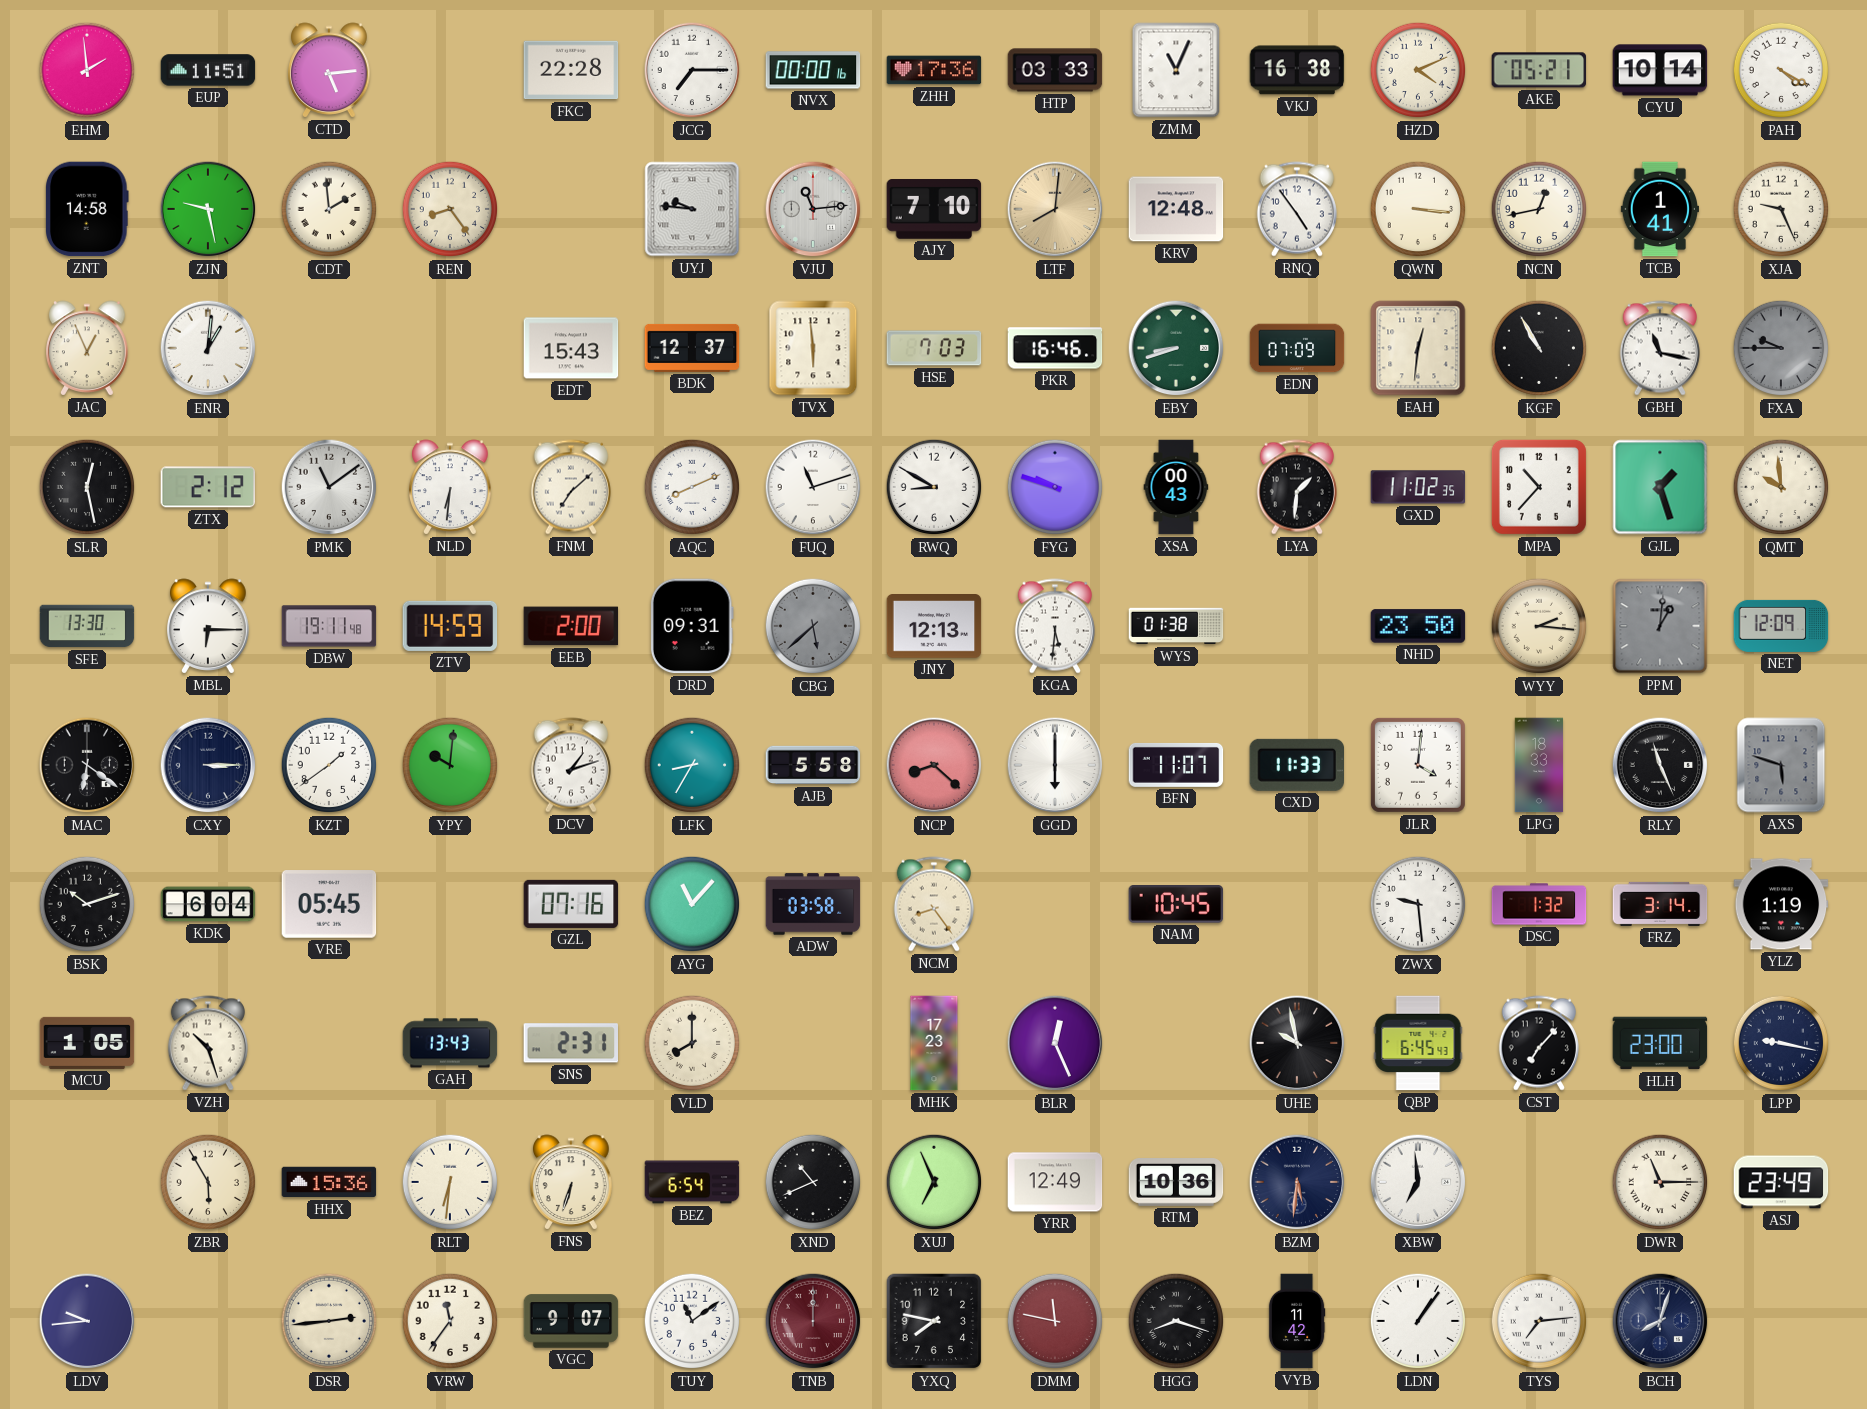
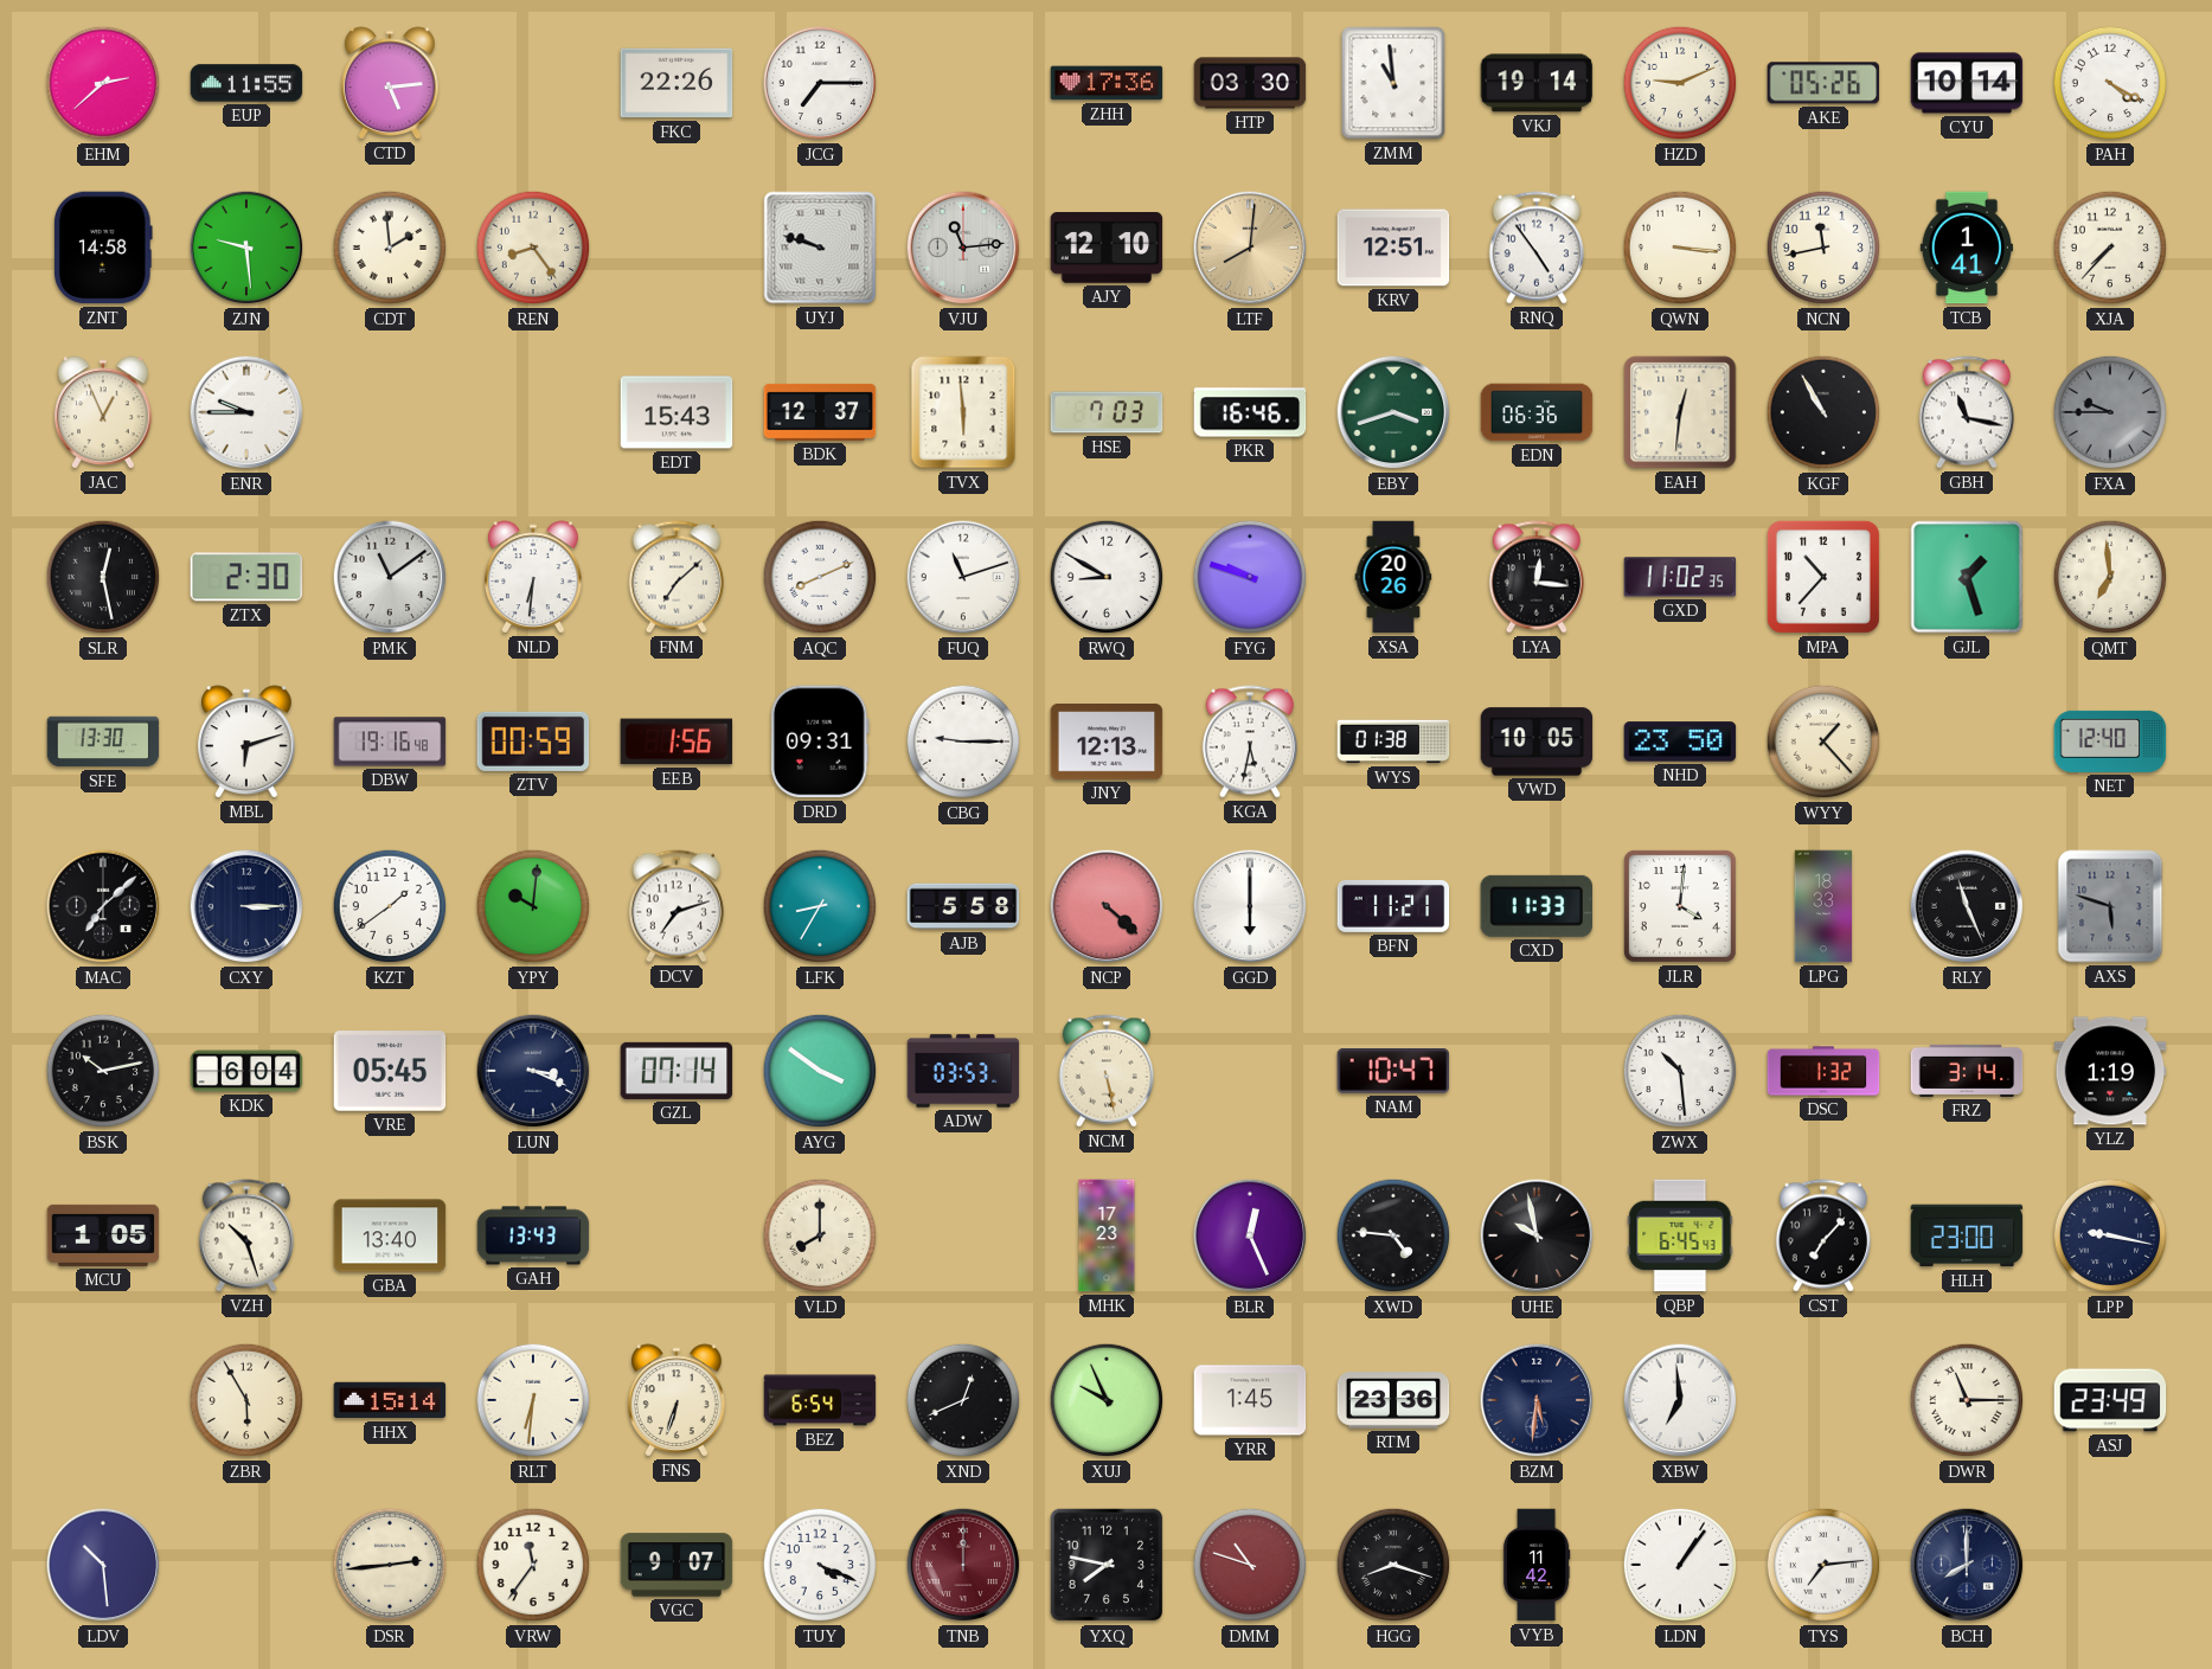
EHM: 1:59 -> 2:38
EUP: 11:51 -> 11:55
FKC: 22:28 -> 22:26
NVX: 00:00 -> none
HTP: 03:33 -> 03:30
ZMM: 11:04 -> 10:59
VKJ: 16:38 -> 19:14
HZD: 4:11 -> 9:11
AKE: 05:21 -> 05:26
ZJN: 9:28 -> 9:29
UYJ: 9:46 -> 9:48
AJY: 7:10 -> 12:10
KRV: 12:48 -> 12:51
NCN: 12:43 -> 11:43
XJA: 9:26 -> 7:37
ENR: 1:01 -> 9:45
EBY: 8:42 -> 3:42
EDN: 07:09 -> 06:36
ZTX: 2:12 -> 2:30
XSA: 00:43 -> 20:26
LYA: 1:31 -> 12:16
QMT: 9:59 -> 6:59
MBL: 6:15 -> 6:12
DBW: 19:11 -> 19:16
ZTV: 14:59 -> 00:59
EEB: 2:00 -> 1:56
CBG: 5:38 -> 9:15
CBG dial: grey -> white
KGA: 5:31 -> 5:32
VWD: none -> 10:05
WYY: 2:16 -> 1:23
PPM: 1:01 -> none
NET: 12:09 -> 12:40
MAC: 6:21 -> 7:08
DCV: 1:12 -> 7:12
NCP: 8:22 -> 4:22
BFN: 11:07 -> 11:21
BSK: 10:12 -> 10:13
LUN: none -> 3:19
GZL: 07:16 -> 07:14
AYG: 11:07 -> 3:51
ADW: 03:58 -> 03:53
NCM: 8:24 -> 5:28
NAM: 10:45 -> 10:47
ZWX: 9:29 -> 10:29
GBA: none -> 13:40
SNS: 2:31 -> none
XWD: none -> 4:46
HHX: 15:36 -> 15:14
XND: 10:41 -> 12:41
XUJ: 6:56 -> 9:56
YRR: 12:49 -> 1:45
RTM: 10:36 -> 23:36
LDV: 9:44 -> 10:29
TUY: 11:09 -> 4:19
DMM: 11:47 -> 10:48
BCH: 8:03 -> 8:00
